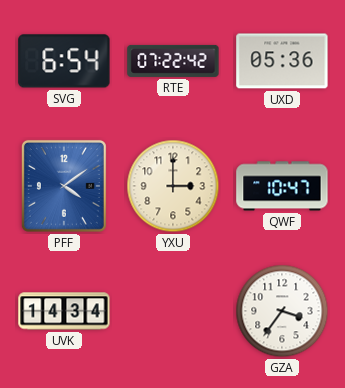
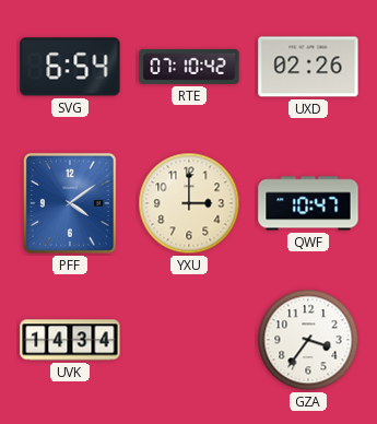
RTE: 07:22 -> 07:10
UXD: 05:36 -> 02:26
